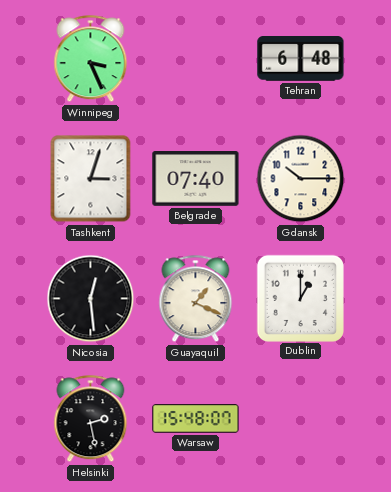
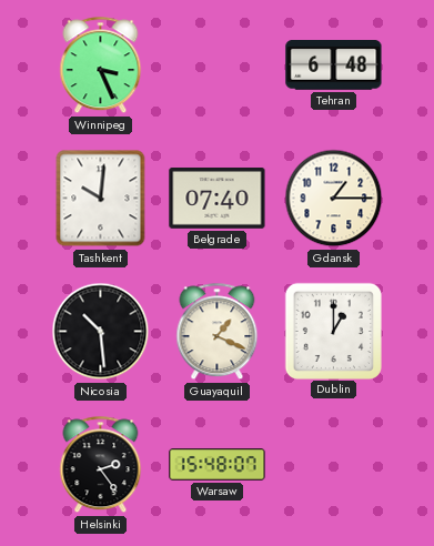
Tashkent: 3:03 -> 10:01
Gdansk: 10:15 -> 1:15
Nicosia: 12:29 -> 10:29
Helsinki: 2:28 -> 2:24
